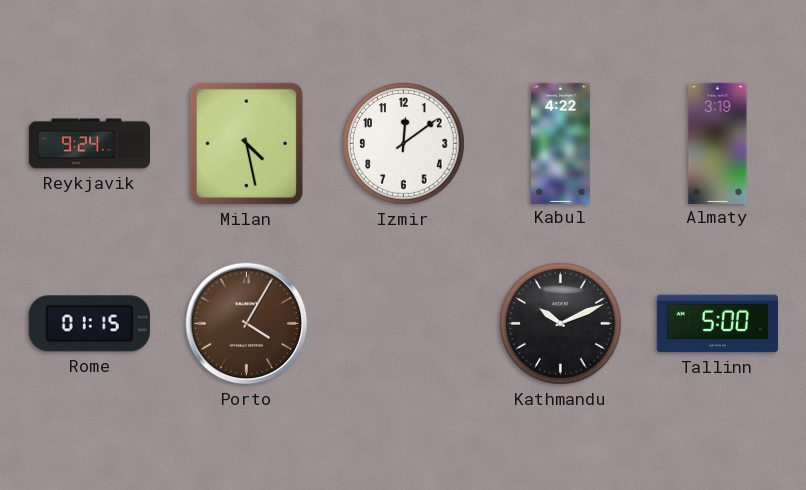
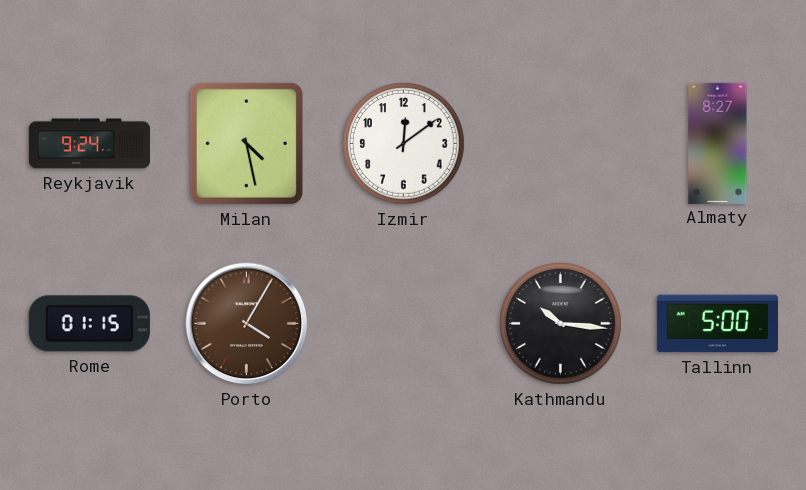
Kabul: 4:22 -> none
Almaty: 3:19 -> 8:27
Kathmandu: 10:11 -> 10:16
